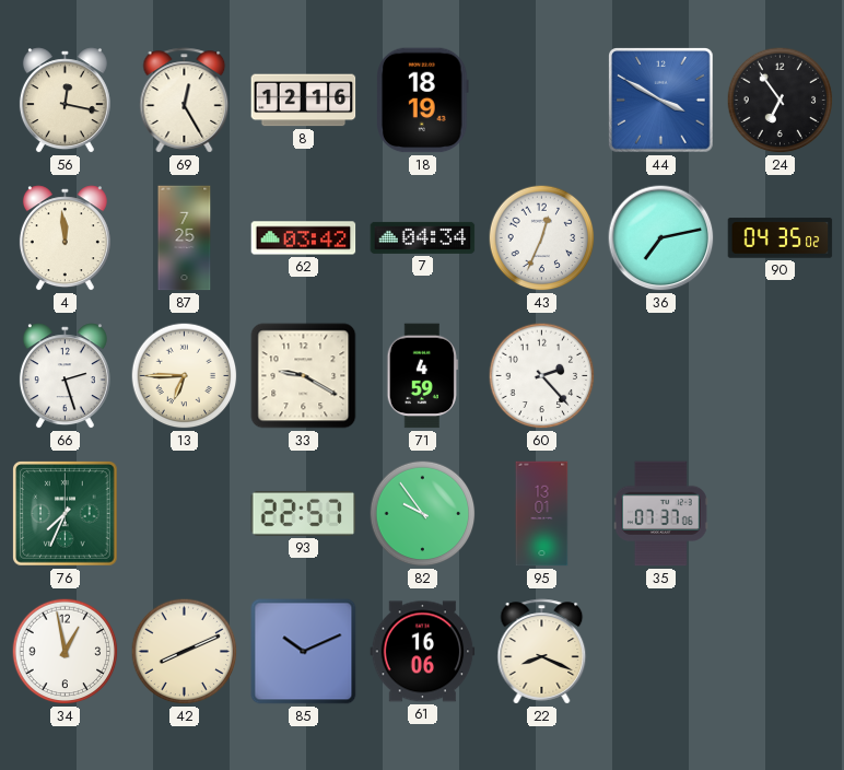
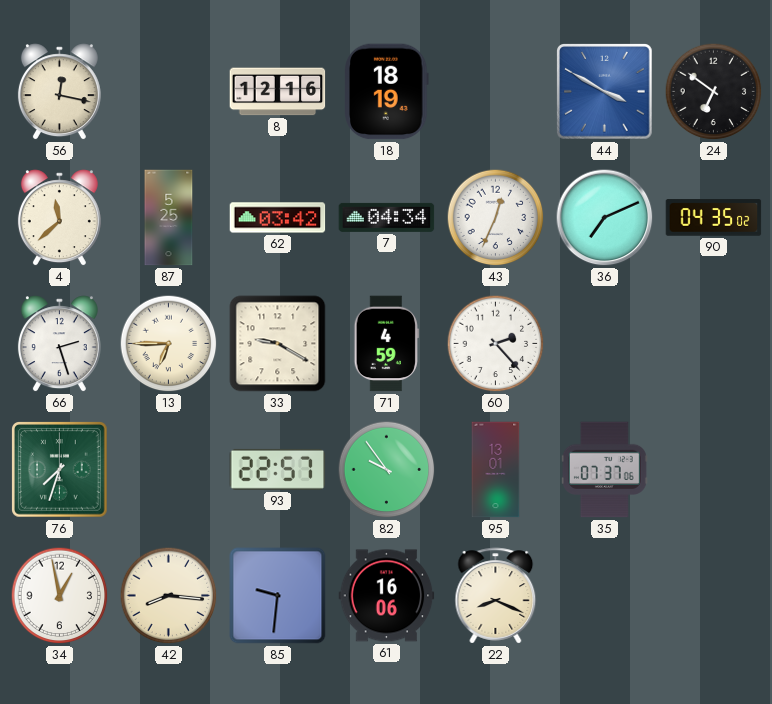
69: 12:25 -> none
24: 6:54 -> 6:51
4: 11:59 -> 11:38
87: 7:25 -> 5:25
36: 7:13 -> 7:11
76: 7:34 -> 7:33
42: 8:11 -> 8:16
85: 10:11 -> 9:31
